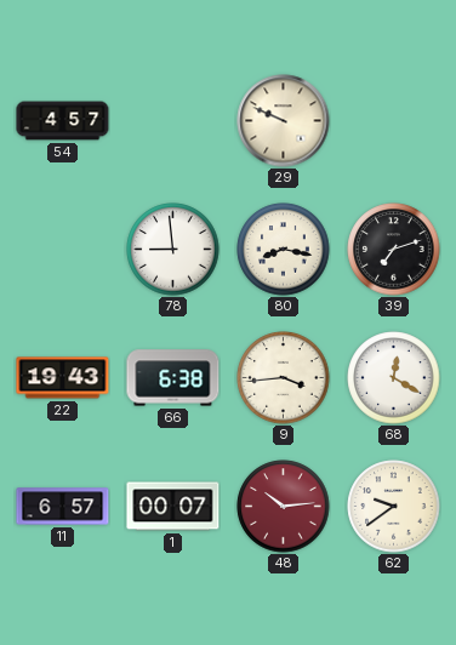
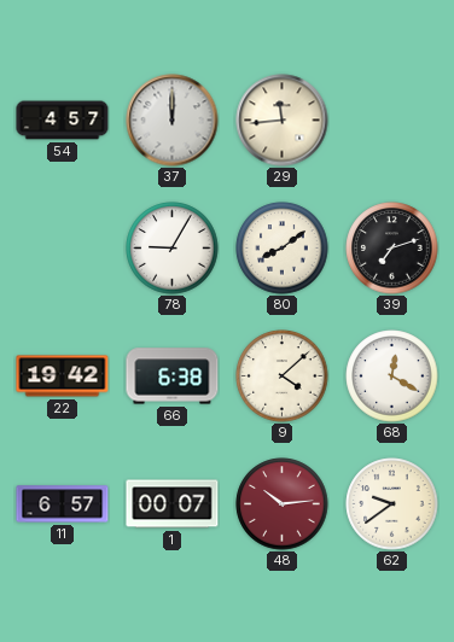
37: none -> 12:00
29: 9:49 -> 11:44
78: 8:59 -> 9:05
80: 8:17 -> 8:09
22: 19:43 -> 19:42
9: 3:44 -> 4:08
